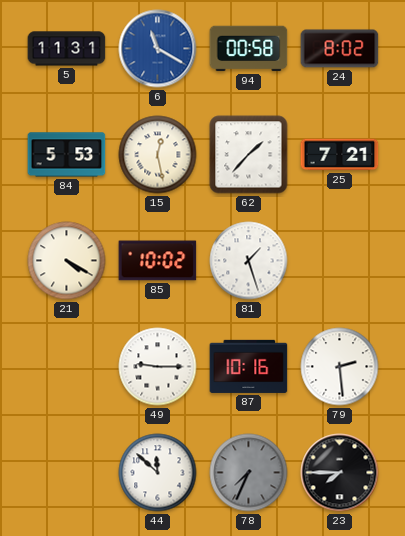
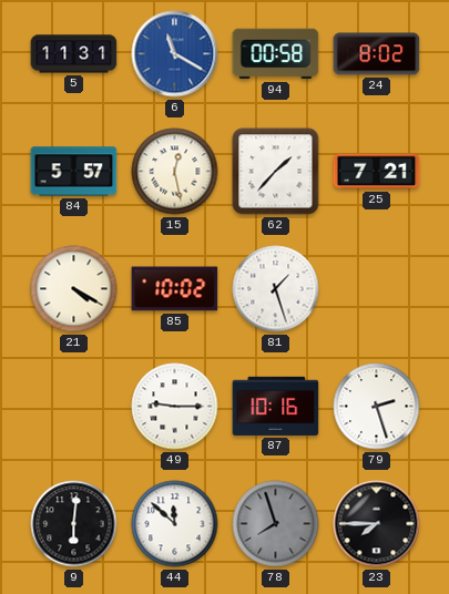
84: 5:53 -> 5:57
79: 2:29 -> 2:27
9: none -> 6:01
78: 7:34 -> 7:57
